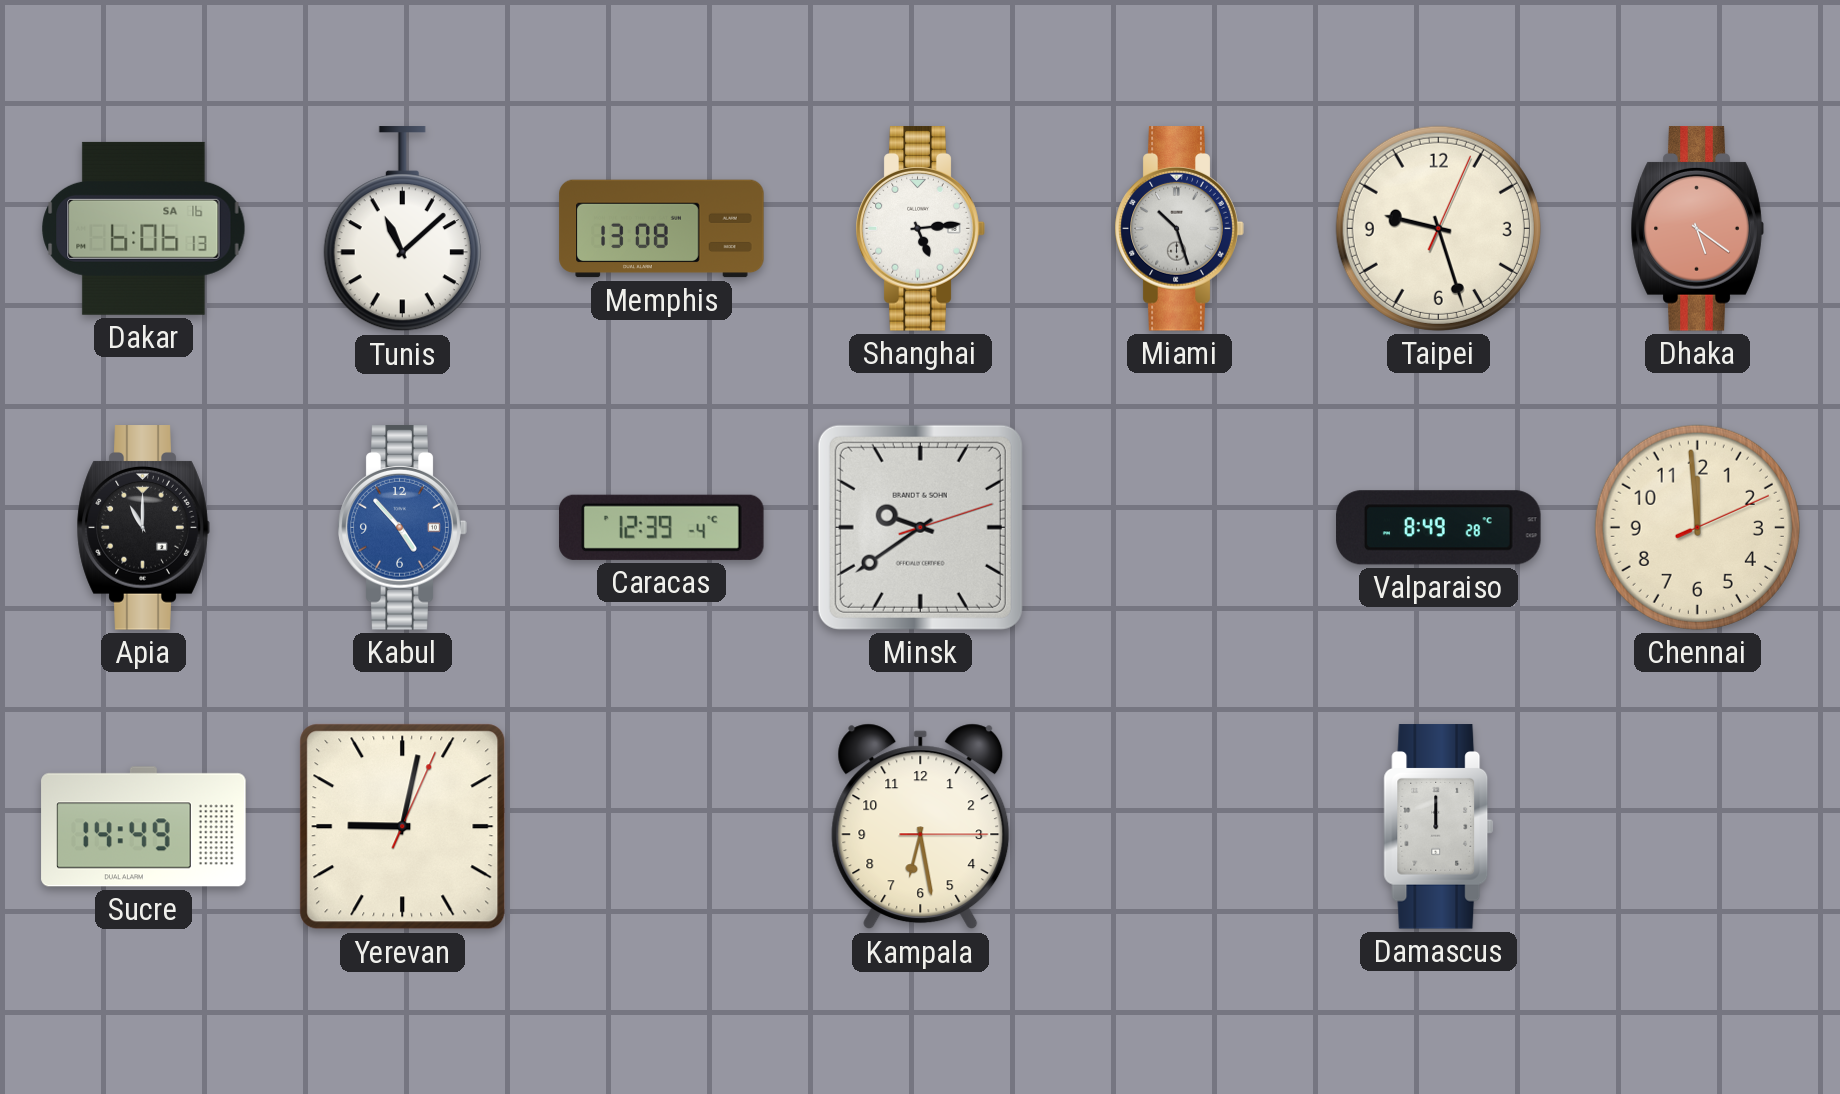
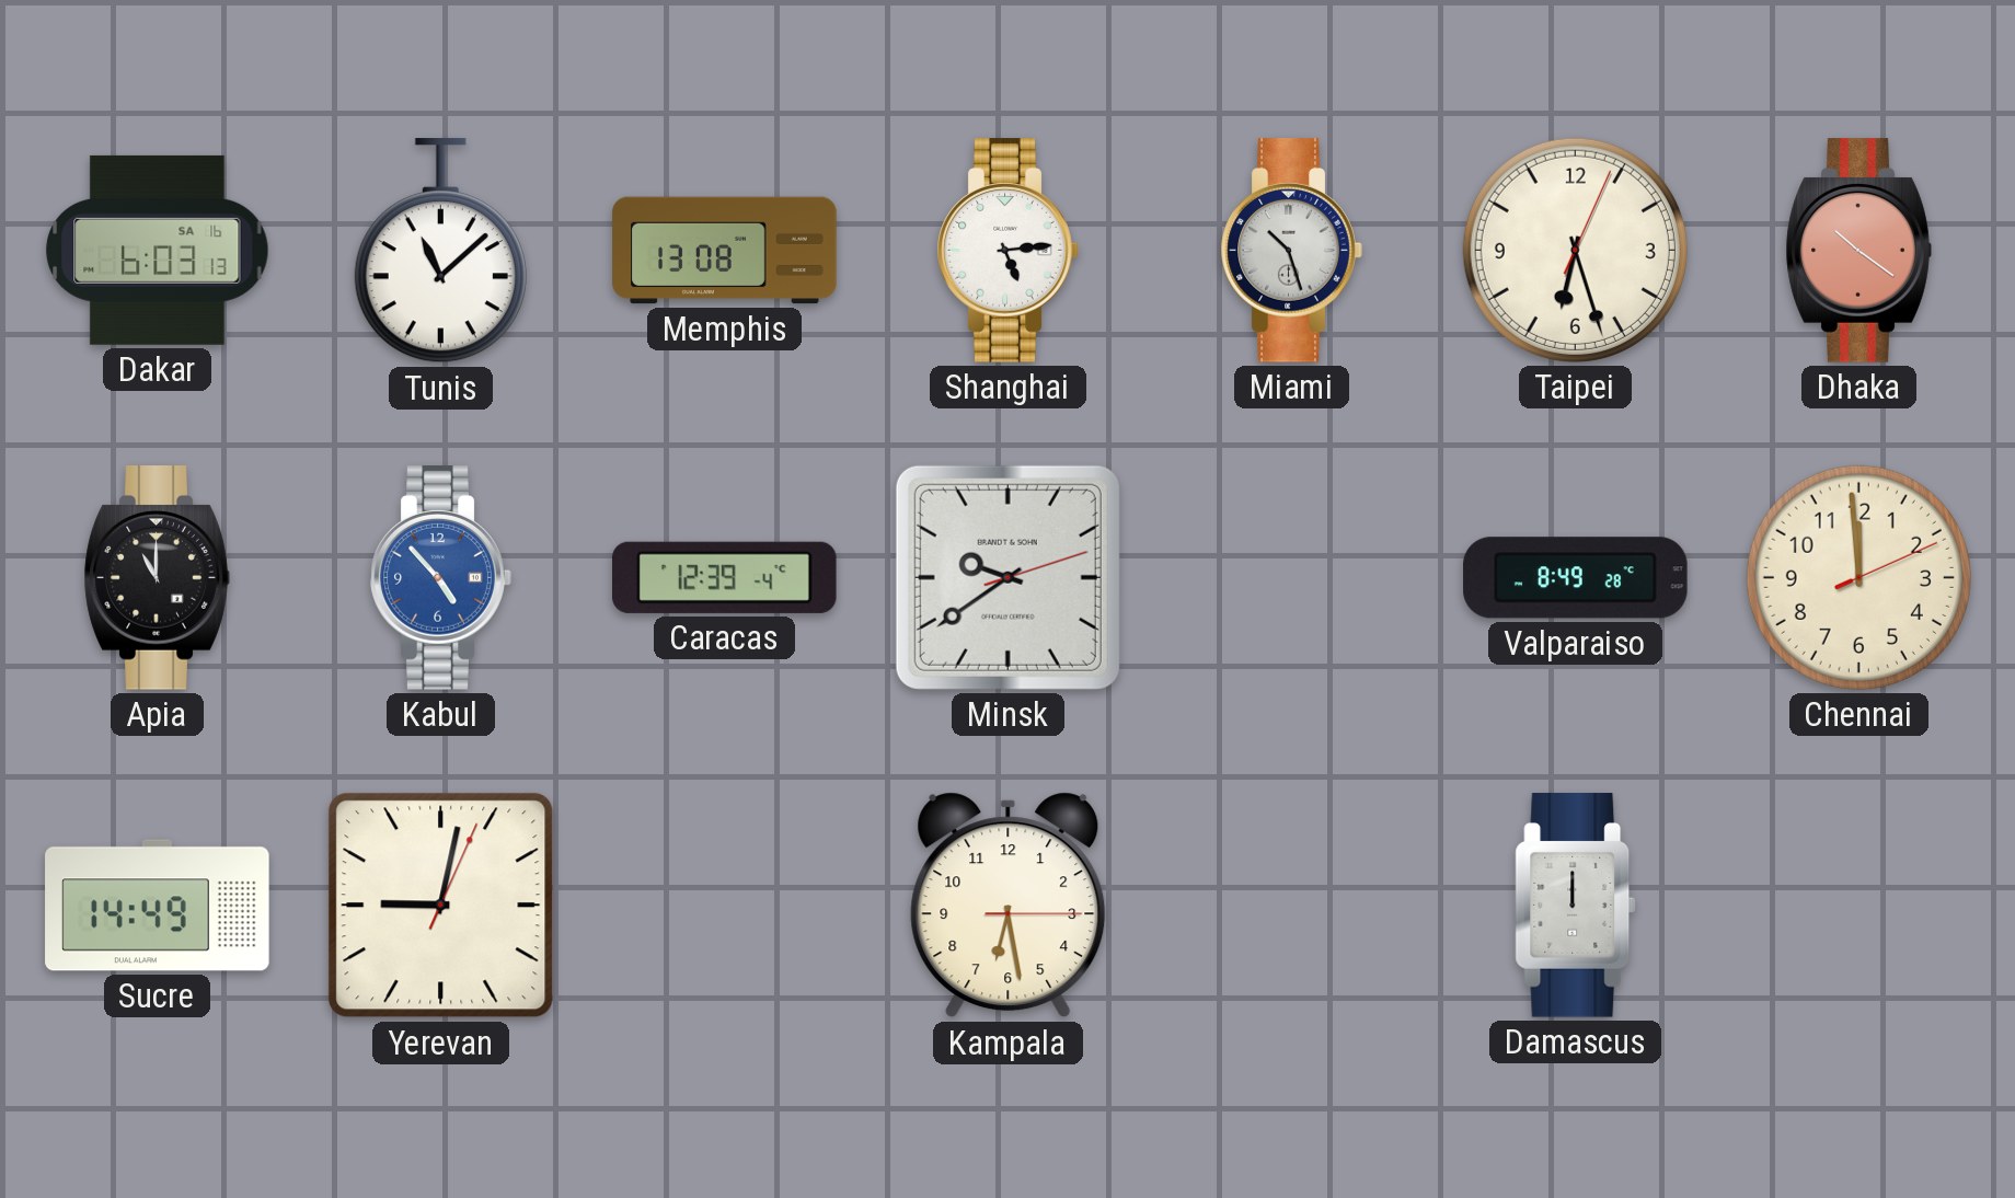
Dakar: 6:06 -> 6:03
Taipei: 9:27 -> 6:27
Dhaka: 5:21 -> 10:21
